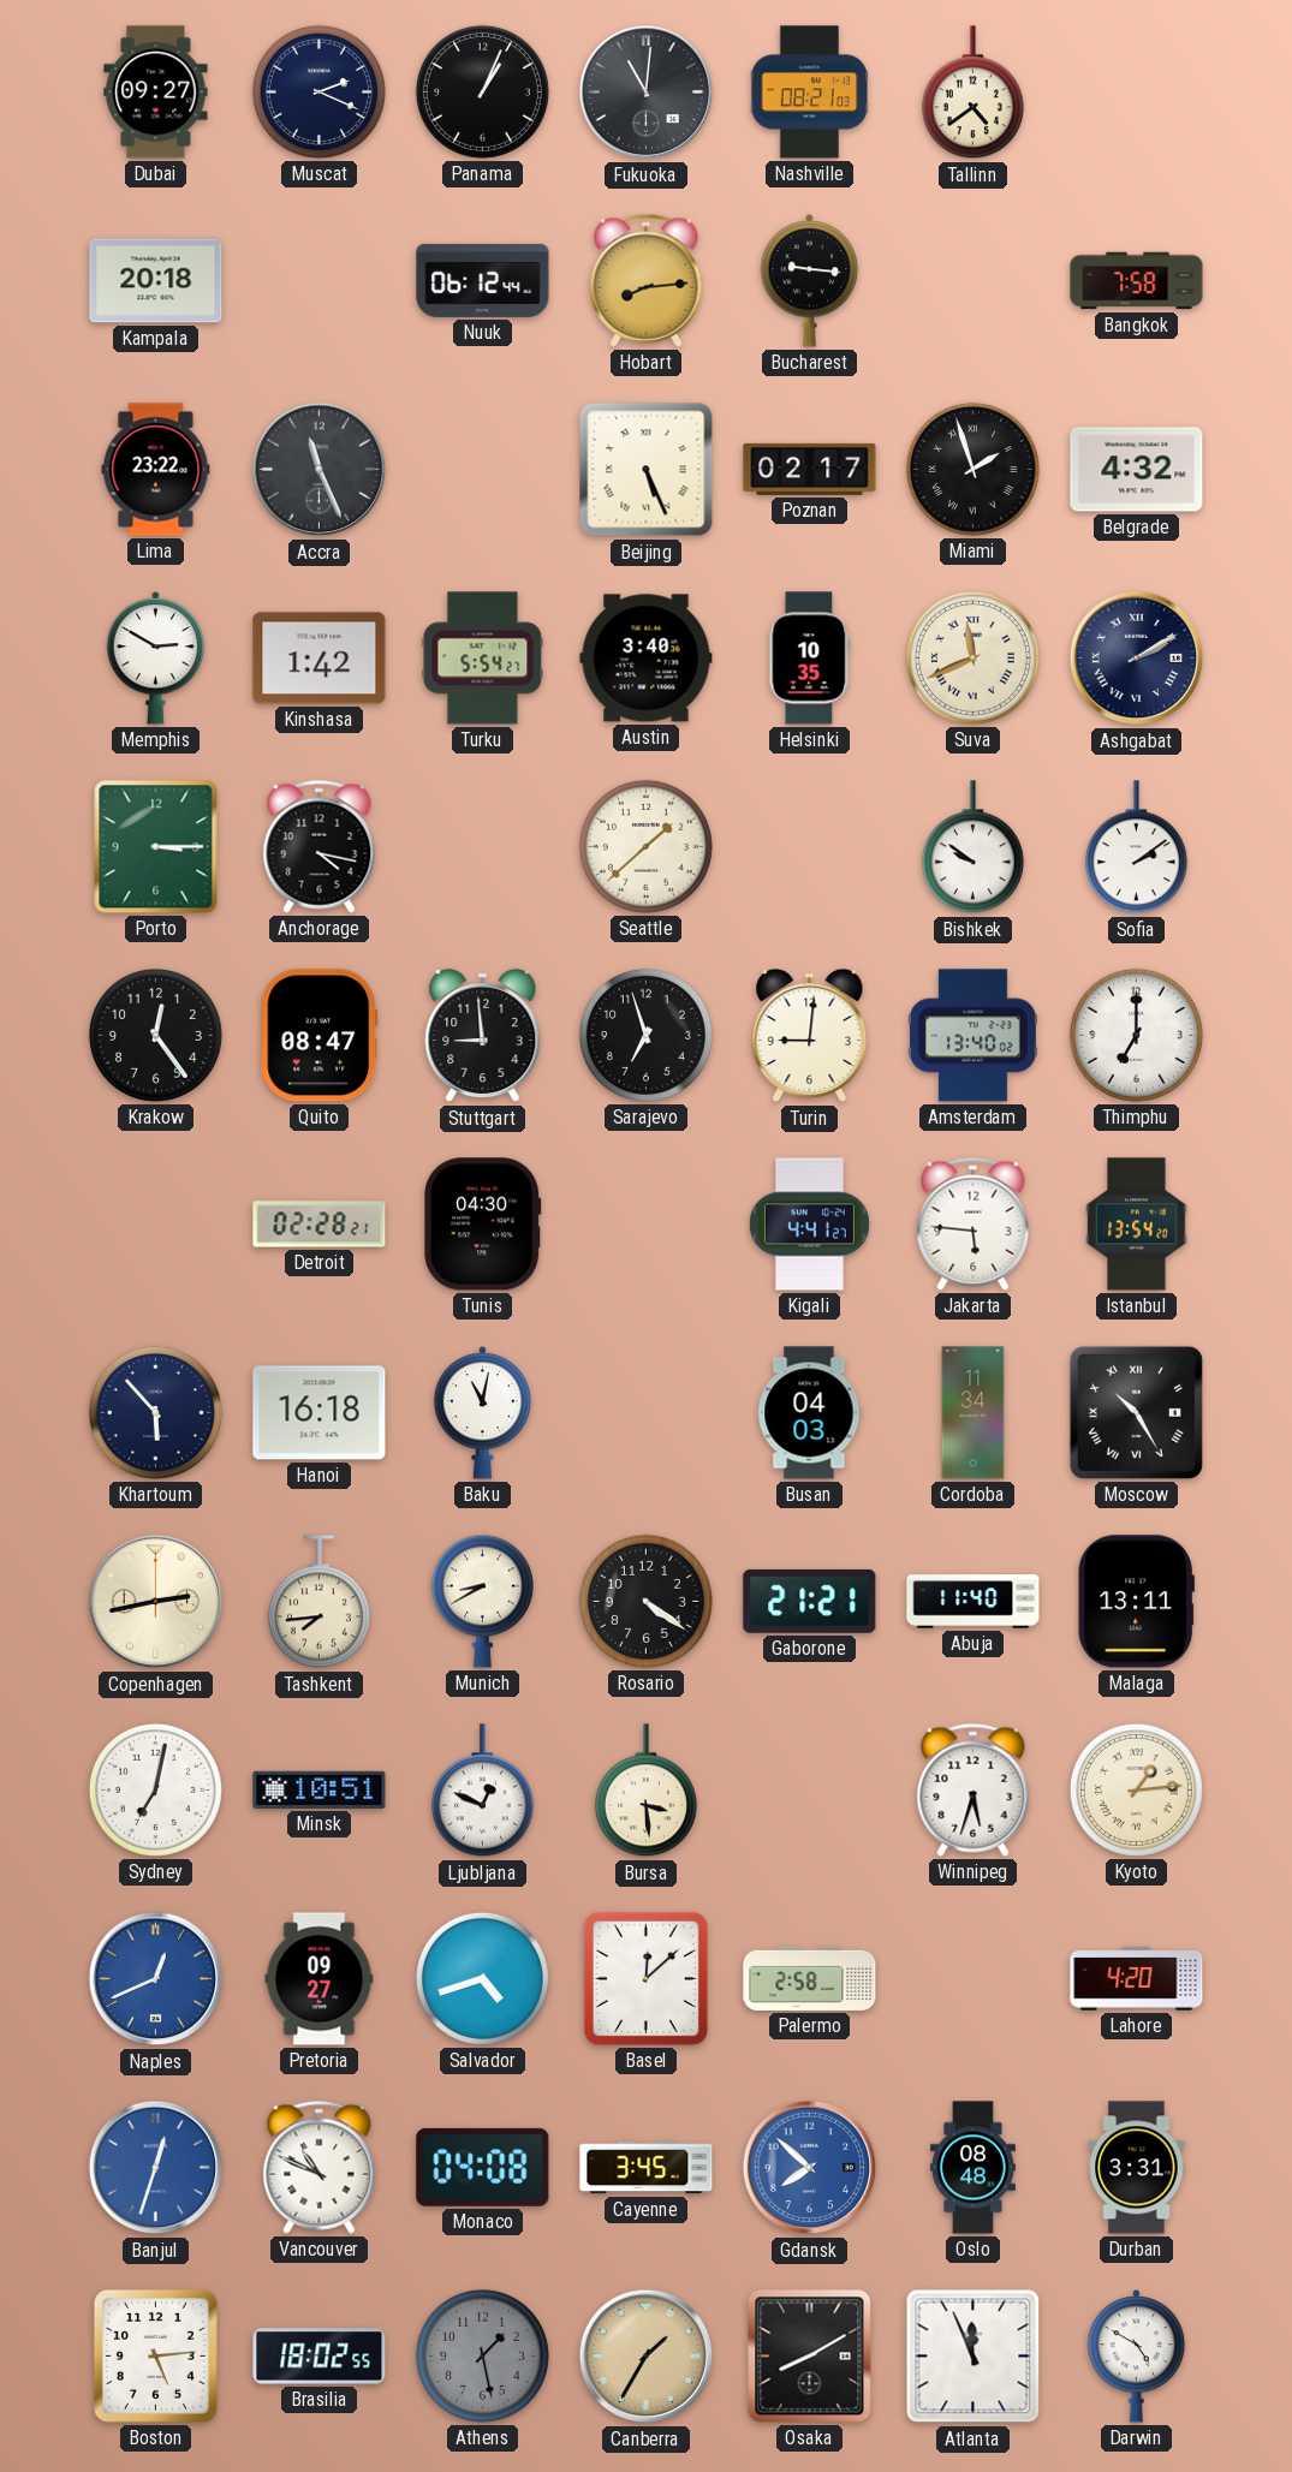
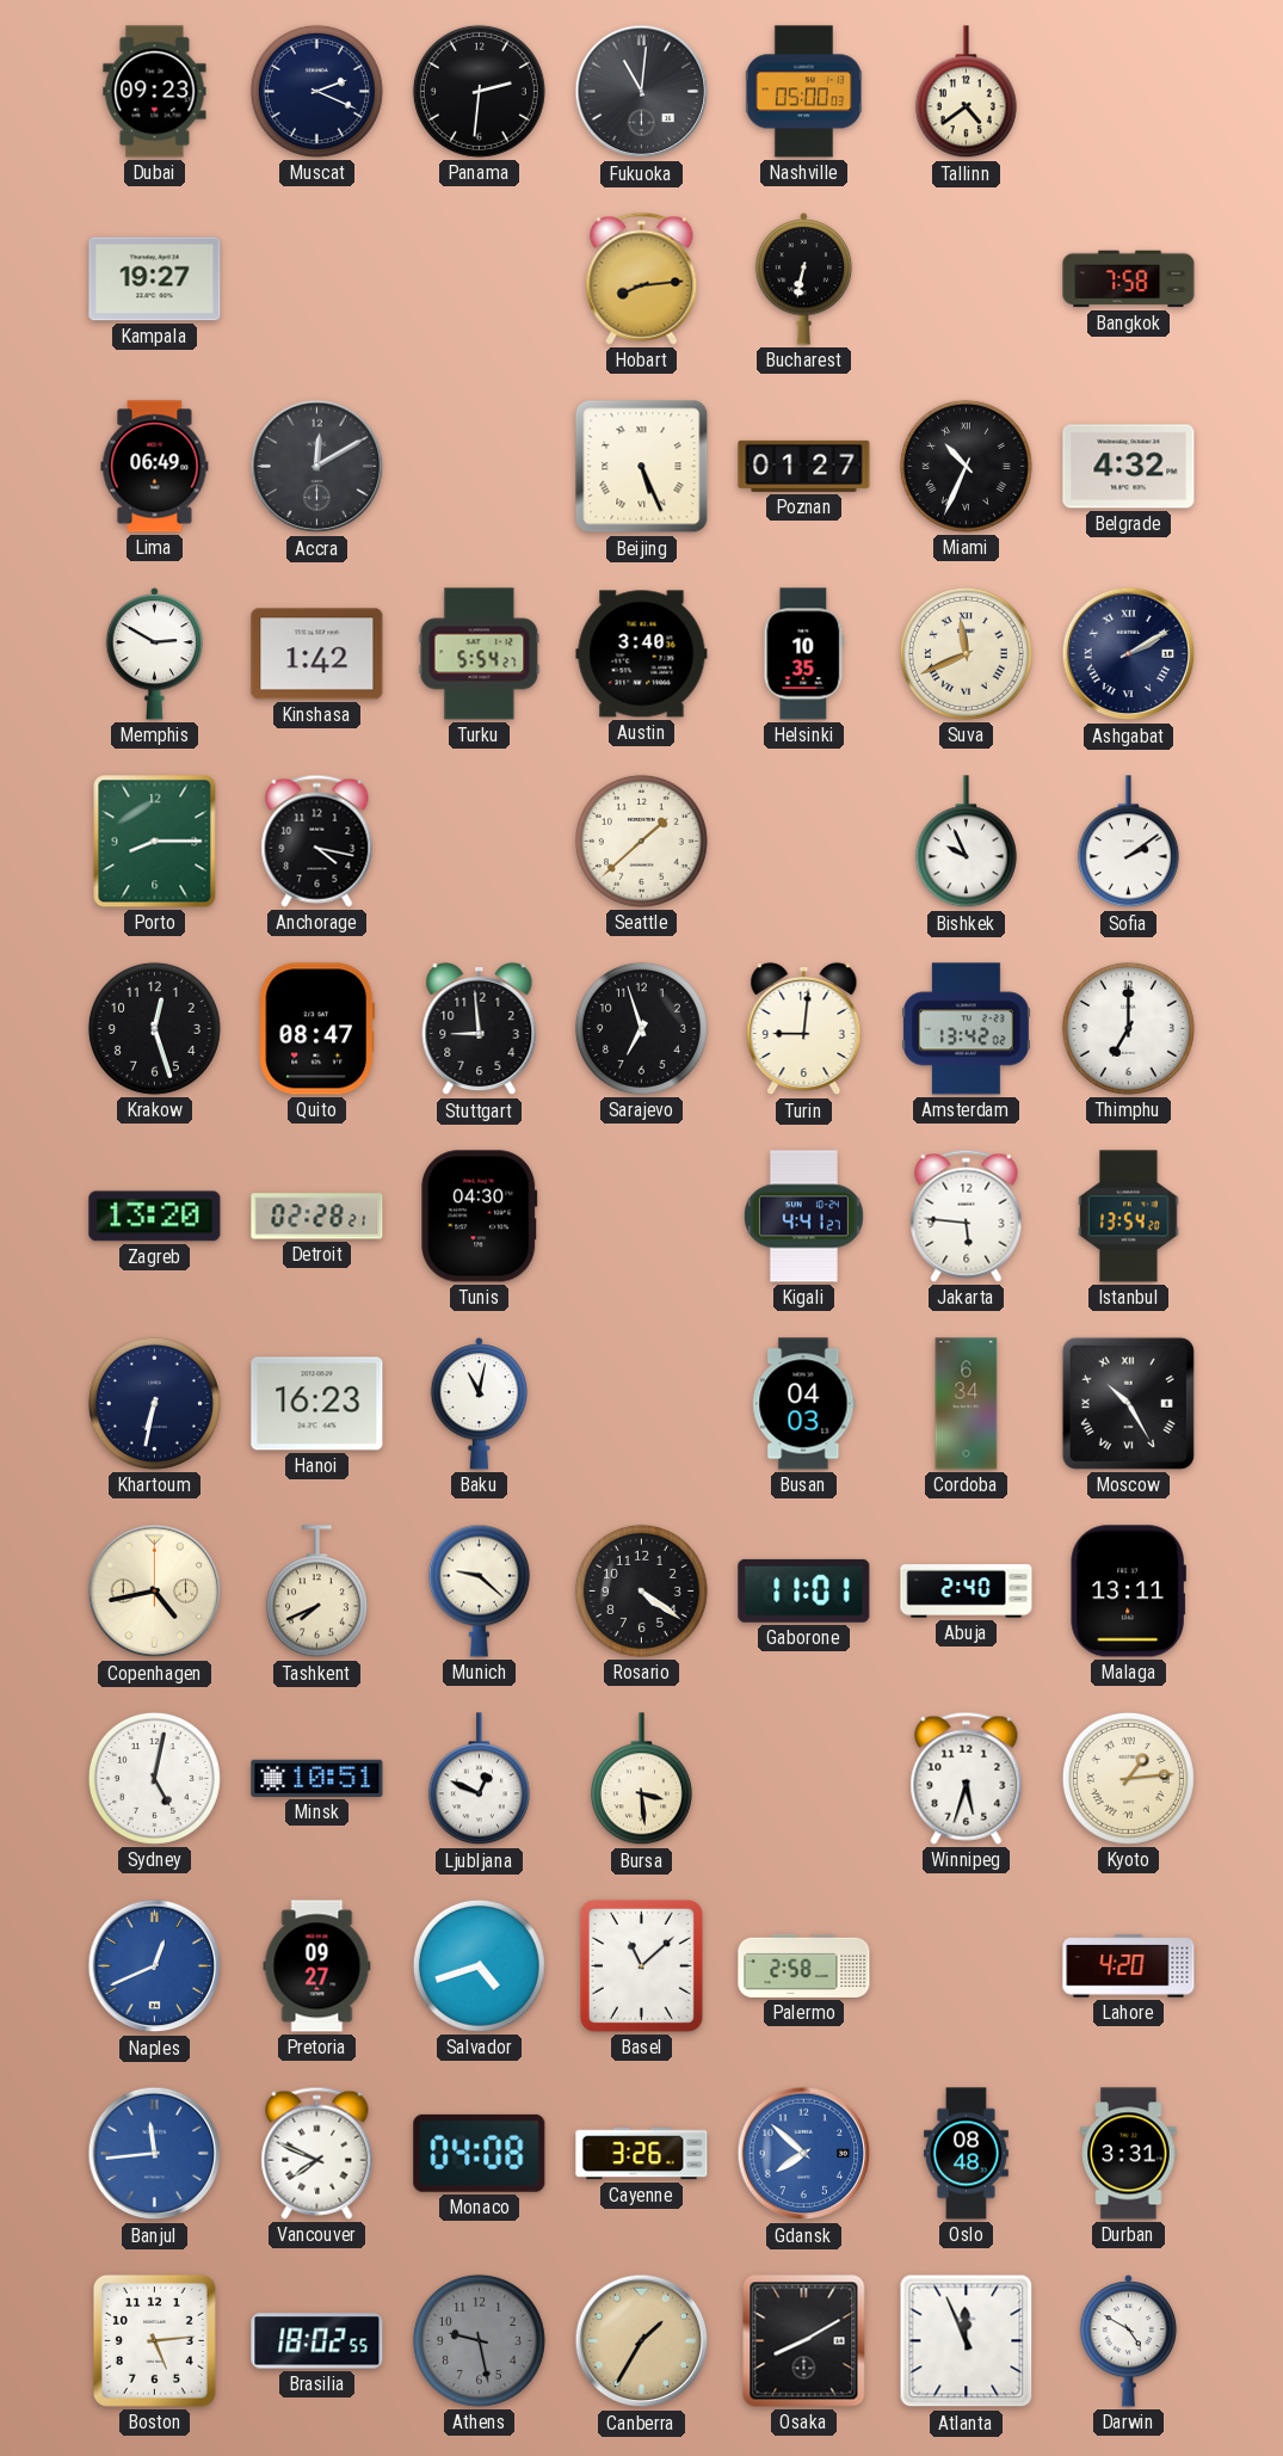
Dubai: 09:27 -> 09:23
Panama: 1:04 -> 2:31
Nashville: 08:21 -> 05:00
Kampala: 20:18 -> 19:27
Nuuk: 06:12 -> none
Bucharest: 9:16 -> 6:32
Lima: 23:22 -> 06:49
Accra: 11:26 -> 12:10
Poznan: 02:17 -> 01:27
Miami: 1:57 -> 10:34
Porto: 3:15 -> 8:15
Bishkek: 9:51 -> 9:56
Krakow: 12:24 -> 12:27
Amsterdam: 13:40 -> 13:42
Zagreb: none -> 13:20
Khartoum: 5:53 -> 6:32
Hanoi: 16:18 -> 16:23
Cordoba: 11:34 -> 6:34
Copenhagen: 2:43 -> 4:43
Tashkent: 7:44 -> 7:41
Munich: 8:40 -> 9:22
Gaborone: 21:21 -> 11:01
Abuja: 11:40 -> 2:40
Sydney: 7:02 -> 5:02
Basel: 12:08 -> 11:08
Banjul: 12:33 -> 11:44
Vancouver: 10:49 -> 7:49
Cayenne: 3:45 -> 3:26
Athens: 1:28 -> 9:28
